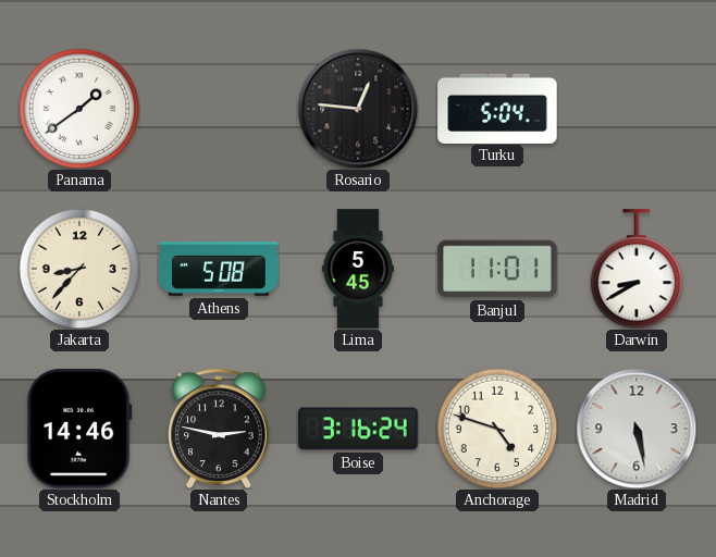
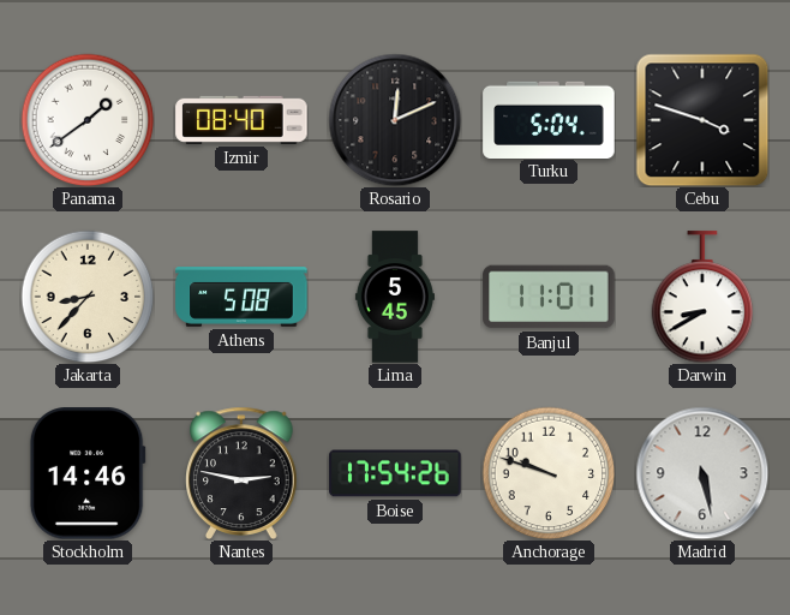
Izmir: none -> 08:40
Rosario: 12:46 -> 12:11
Cebu: none -> 3:48
Boise: 3:16 -> 17:54
Anchorage: 4:48 -> 9:48
